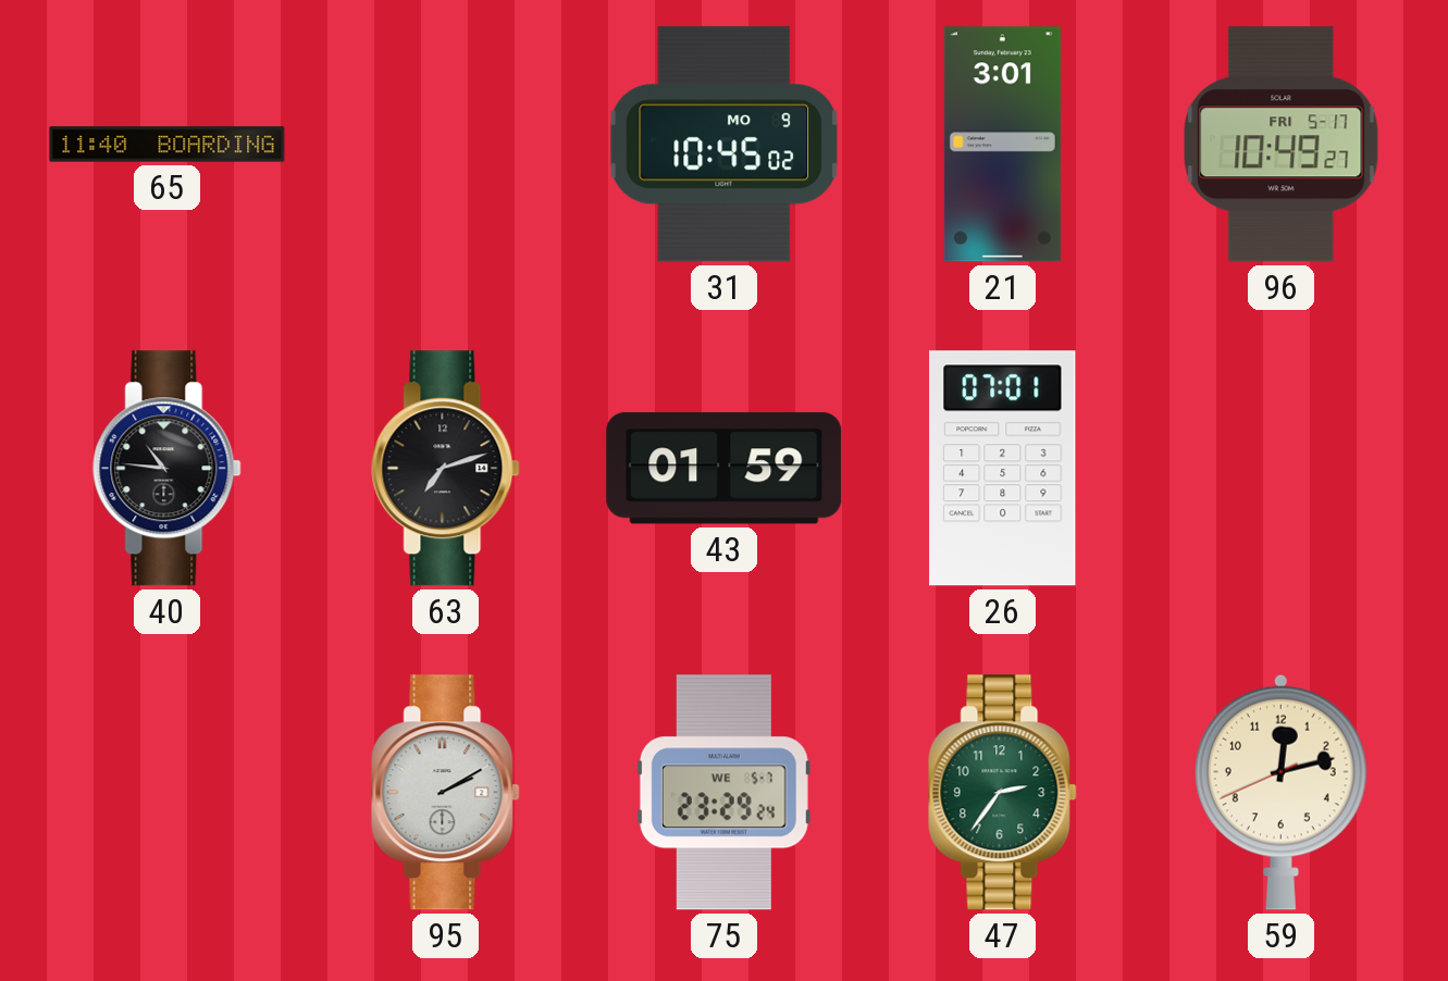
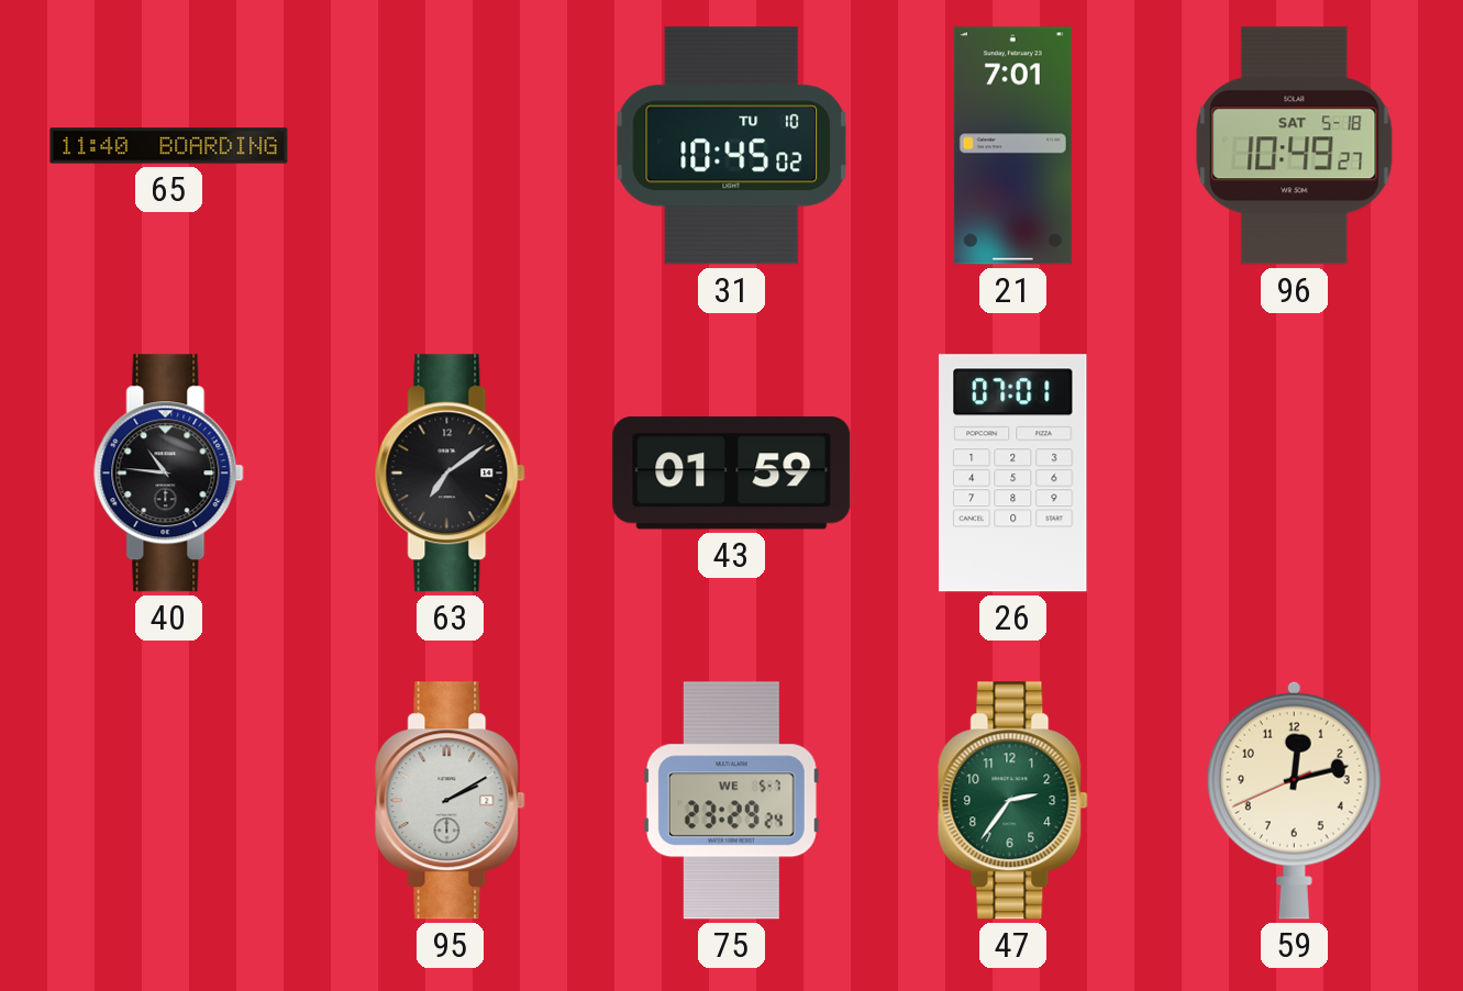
31 date: MO 9 -> TU 10
21: 3:01 -> 7:01
96 date: FRI 5-17 -> SAT 5-18
63: 7:12 -> 7:09
